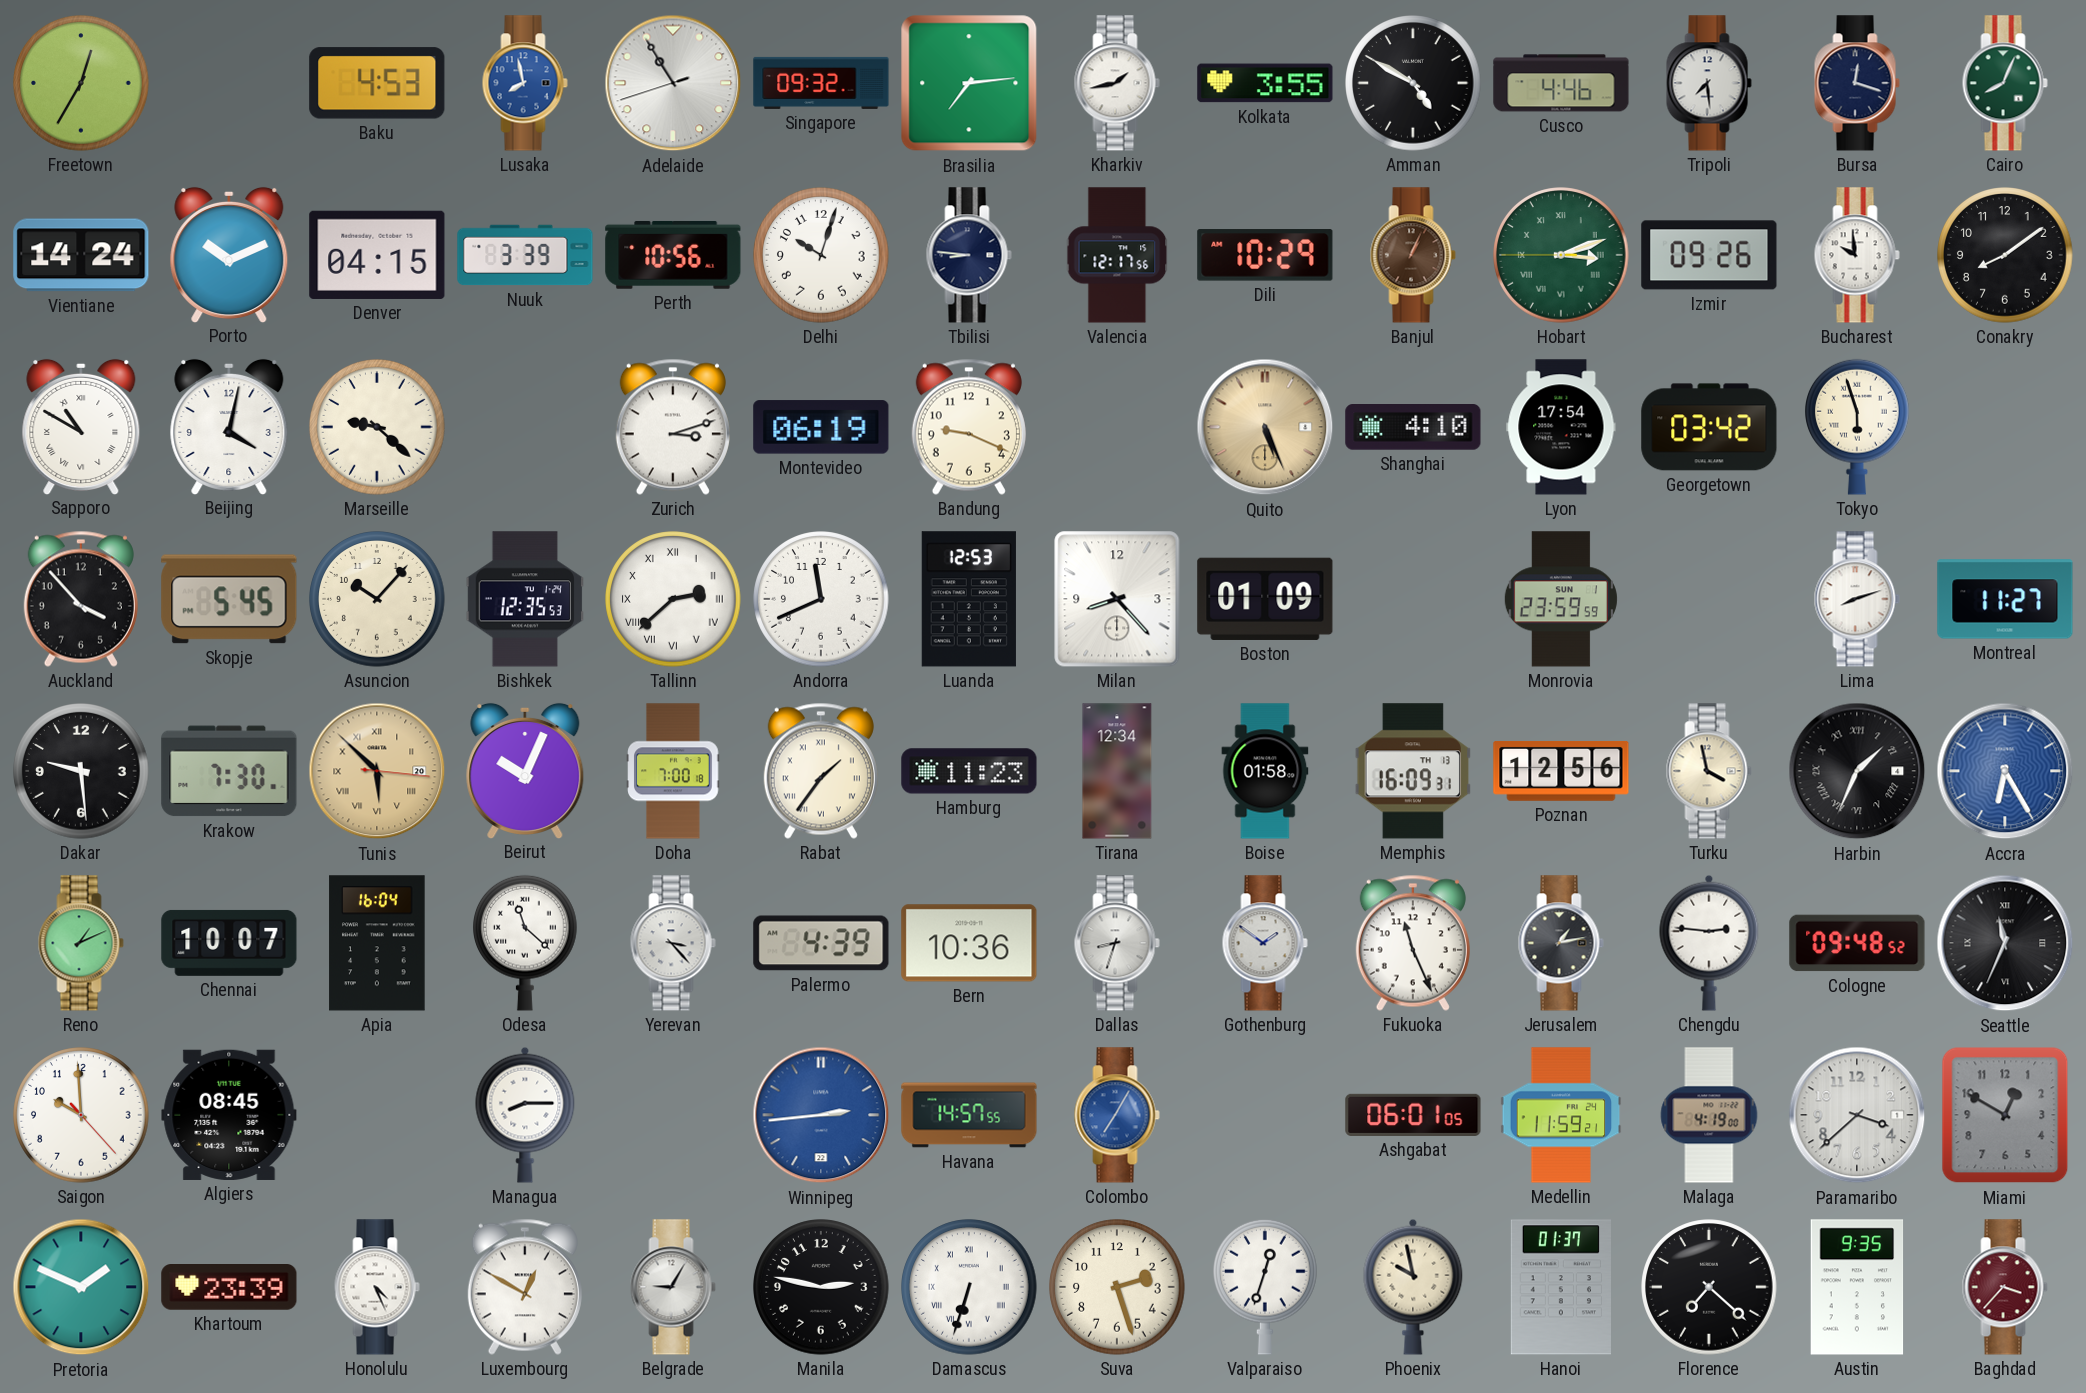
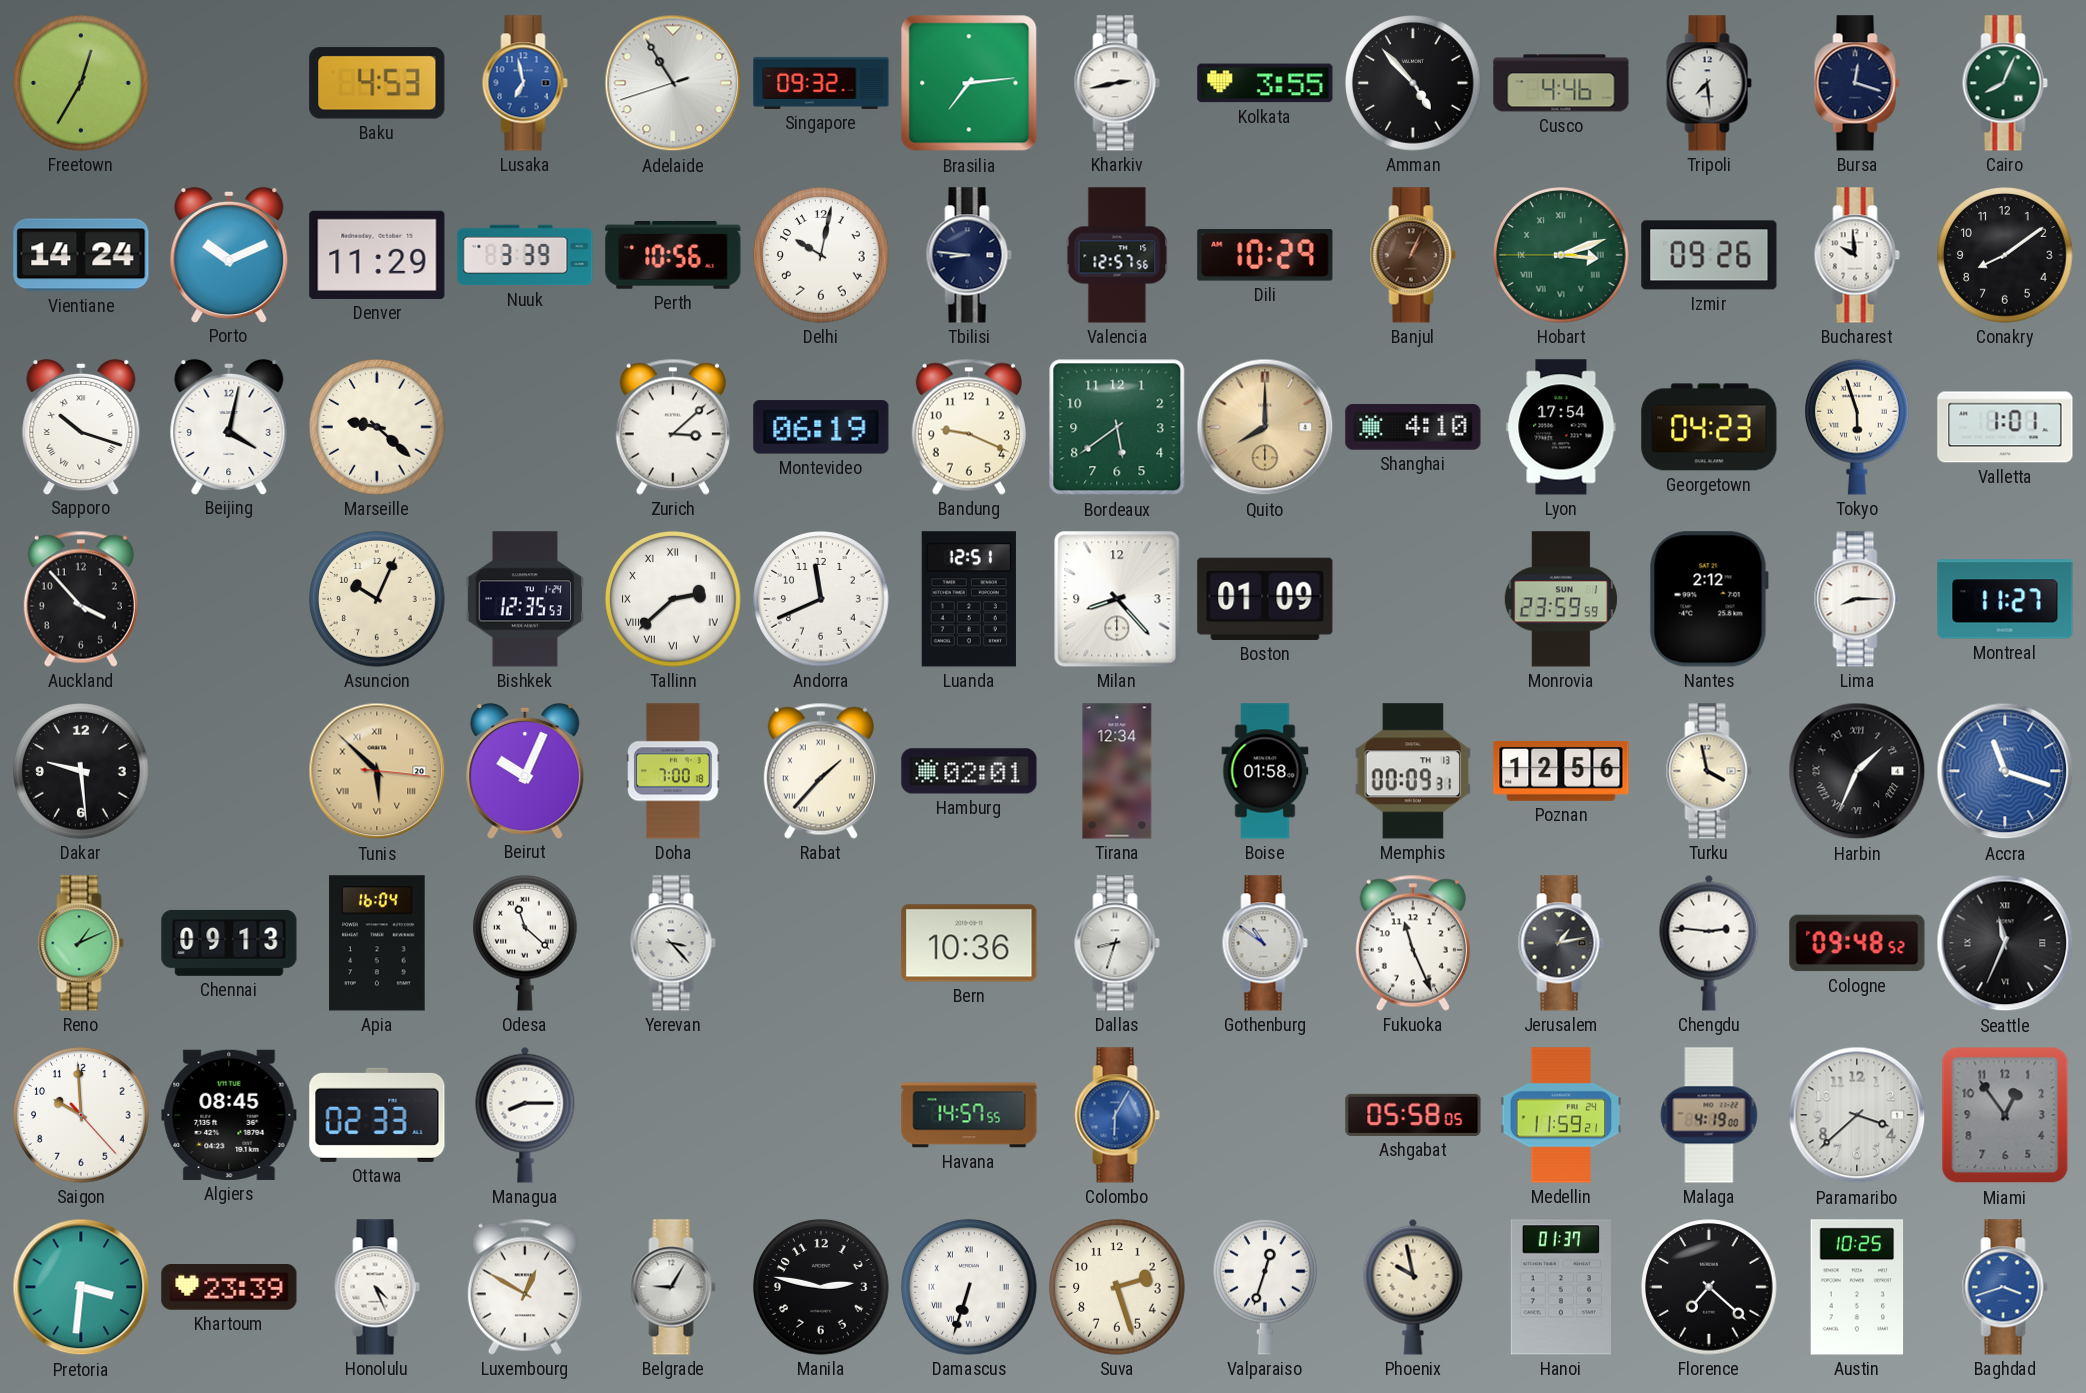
Lusaka: 7:58 -> 6:58
Kharkiv: 1:43 -> 2:43
Amman: 4:50 -> 4:53
Denver: 04:15 -> 11:29
Delhi: 10:03 -> 10:02
Valencia: 12:17 -> 12:57
Sapporo: 10:50 -> 10:18
Zurich: 3:12 -> 3:08
Bordeaux: none -> 5:39
Quito: 5:26 -> 8:00
Georgetown: 03:42 -> 04:23
Valletta: none -> 1:01
Skopje: 5:45 -> none
Asuncion: 10:07 -> 10:04
Luanda: 12:53 -> 12:51
Nantes: none -> 2:12
Lima: 8:12 -> 8:15
Krakow: 7:30 -> none
Rabat: 1:36 -> 1:37
Hamburg: 11:23 -> 02:01
Memphis: 16:09 -> 00:09
Accra: 6:25 -> 11:18
Chennai: 10:07 -> 09:13
Palermo: 4:39 -> none
Gothenburg: 1:51 -> 10:51
Ottawa: none -> 02:33
Winnipeg: 2:44 -> none
Colombo: 7:05 -> 6:05
Ashgabat: 06:01 -> 05:58
Miami: 12:50 -> 12:54
Pretoria: 1:49 -> 3:31
Austin: 9:35 -> 10:25
Baghdad: 3:37 -> 3:42
Baghdad dial: burgundy -> blue
